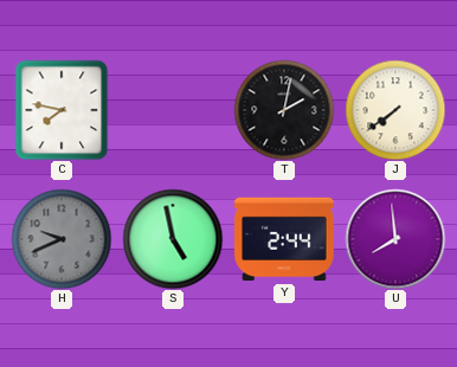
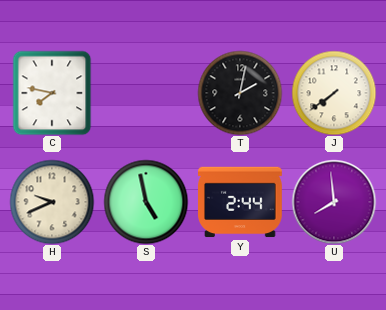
H dial: grey -> cream
